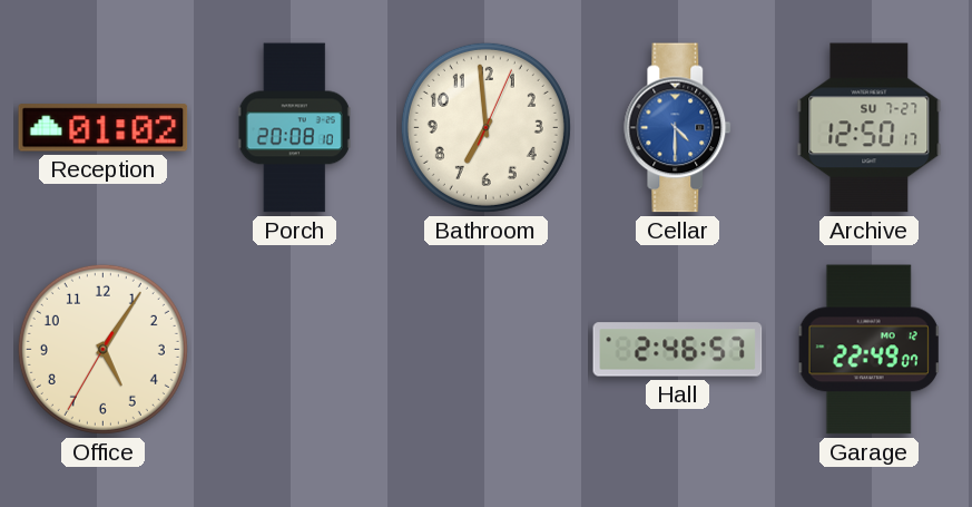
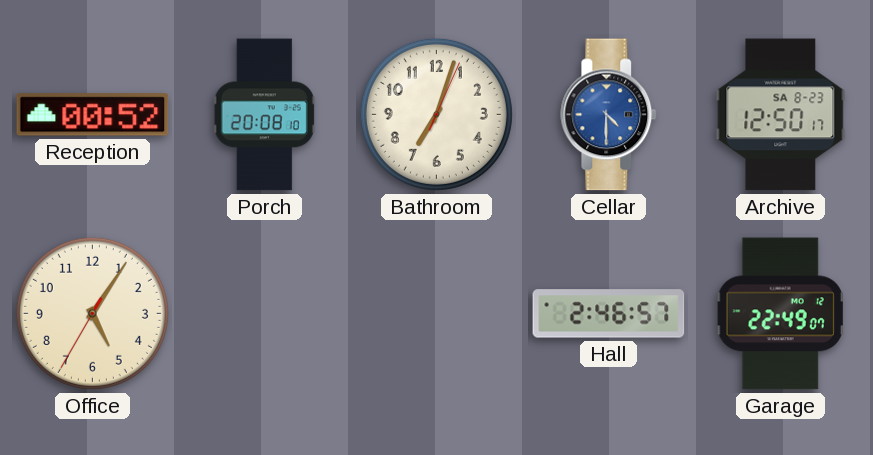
Reception: 01:02 -> 00:52
Bathroom: 6:59 -> 7:03
Archive date: SU 7-27 -> SA 8-23
